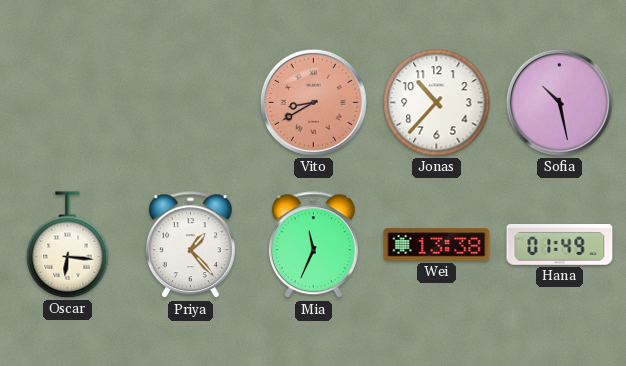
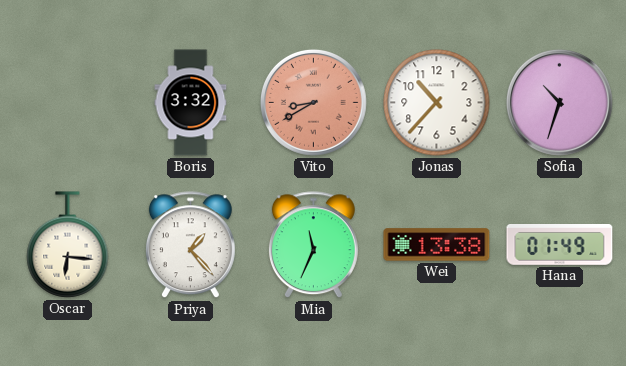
Boris: none -> 3:32
Sofia: 10:28 -> 10:33
